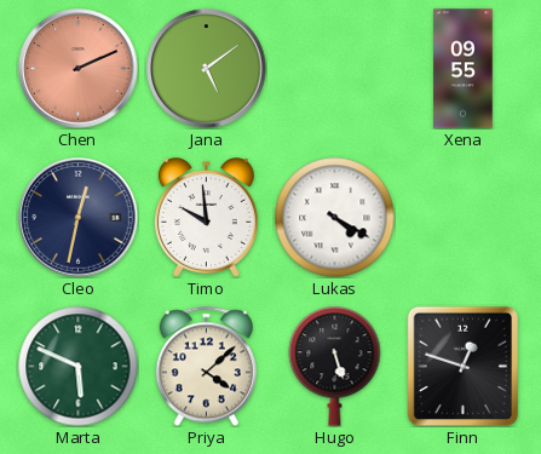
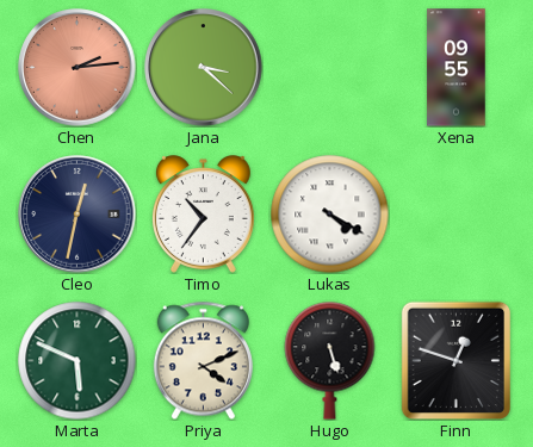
Chen: 2:11 -> 2:14
Jana: 5:09 -> 3:22
Timo: 9:59 -> 10:36
Priya: 4:08 -> 4:11
